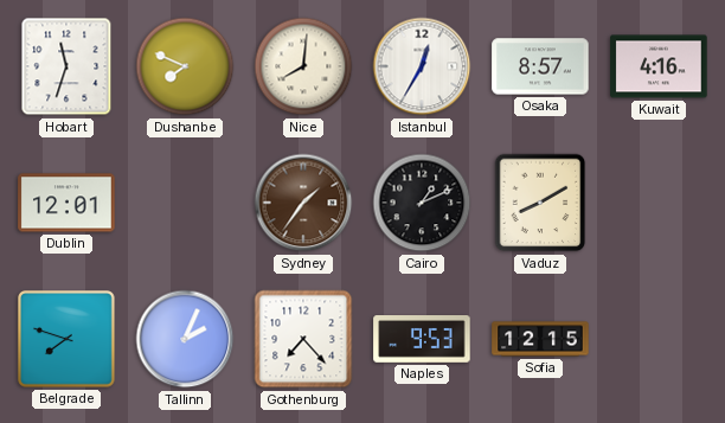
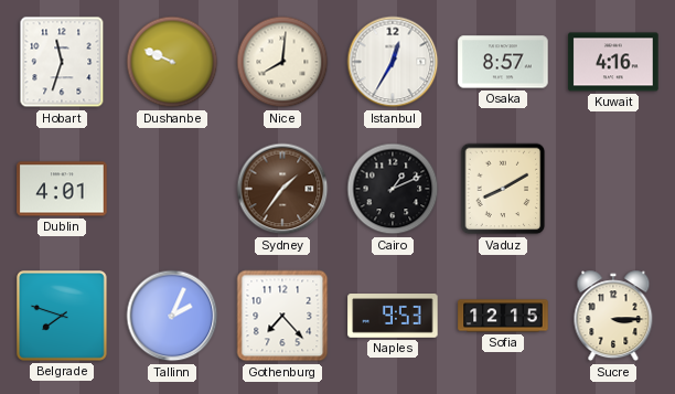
Dushanbe: 7:49 -> 9:49
Dublin: 12:01 -> 4:01
Sucre: none -> 3:15
